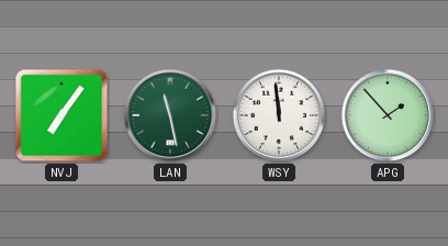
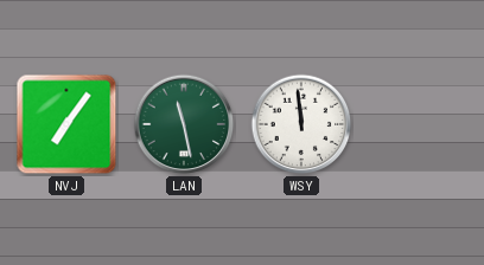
APG: 1:53 -> none
